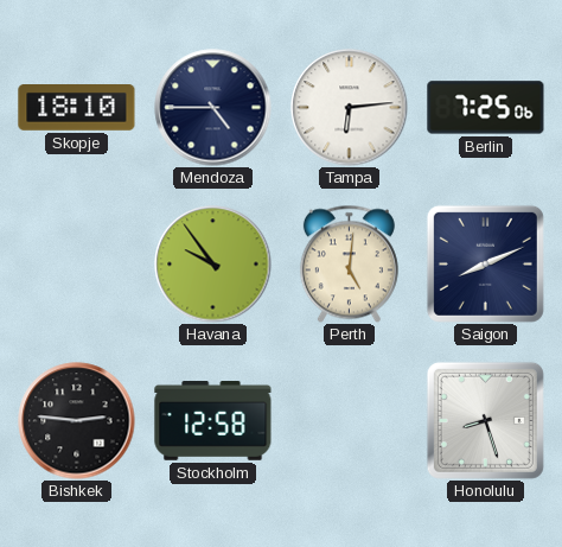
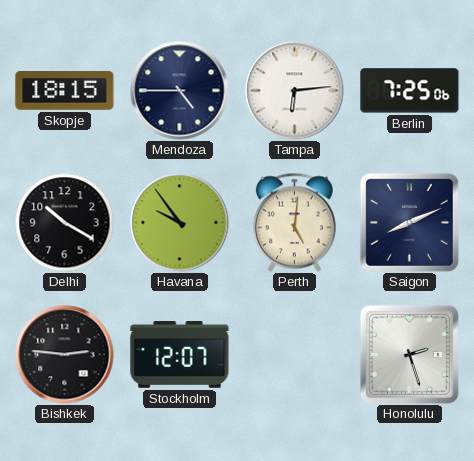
Skopje: 18:10 -> 18:15
Delhi: none -> 10:20
Stockholm: 12:58 -> 12:07
Honolulu: 8:27 -> 2:27
